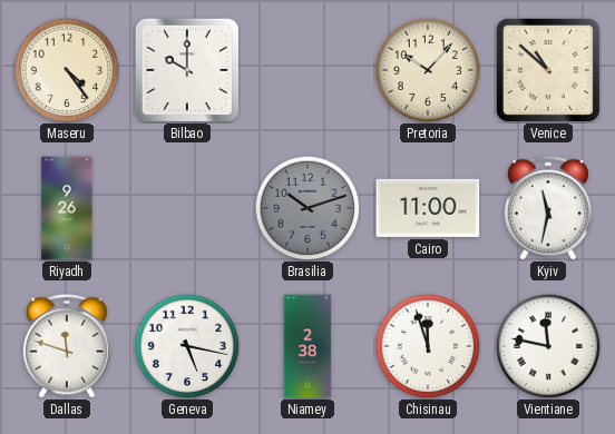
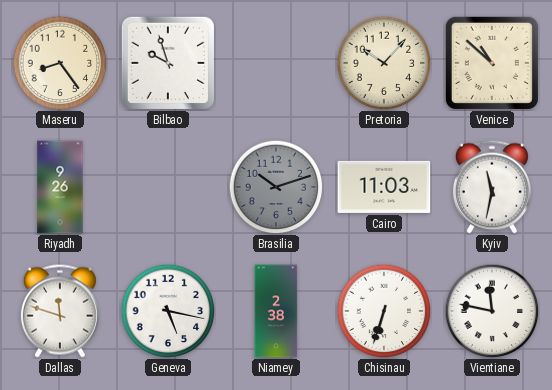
Maseru: 4:24 -> 8:24
Bilbao: 10:00 -> 9:57
Cairo: 11:00 -> 11:03
Chisinau: 11:57 -> 6:33
